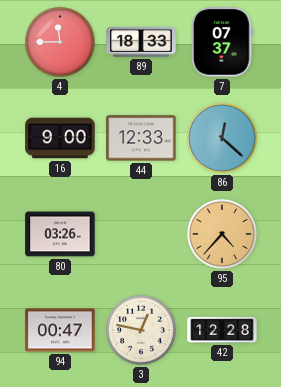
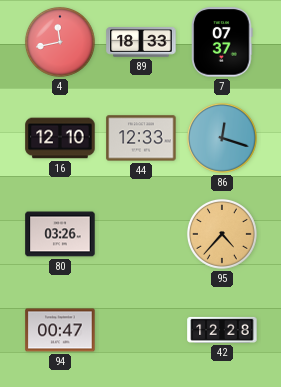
4: 11:45 -> 11:43
16: 9:00 -> 12:10
86: 12:22 -> 12:18
3: 12:47 -> none
